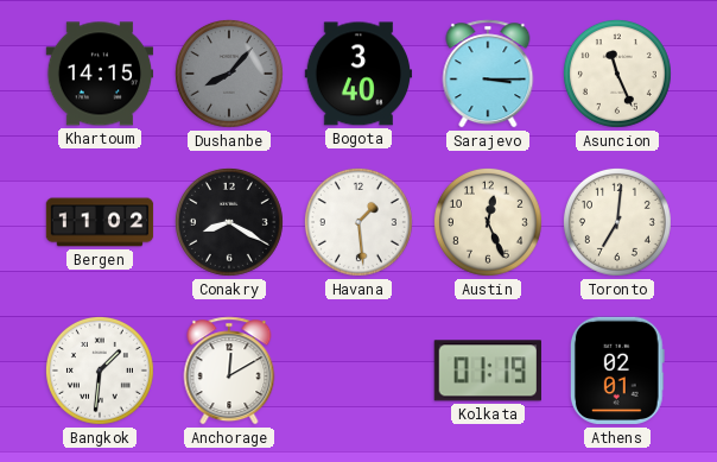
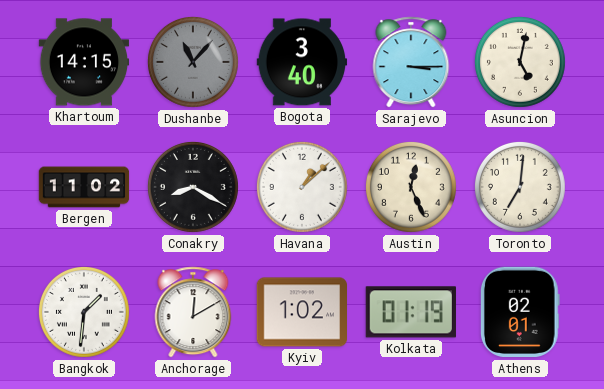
Dushanbe: 8:07 -> 11:07
Asuncion: 11:26 -> 5:02
Havana: 1:29 -> 1:08
Kyiv: none -> 1:02
